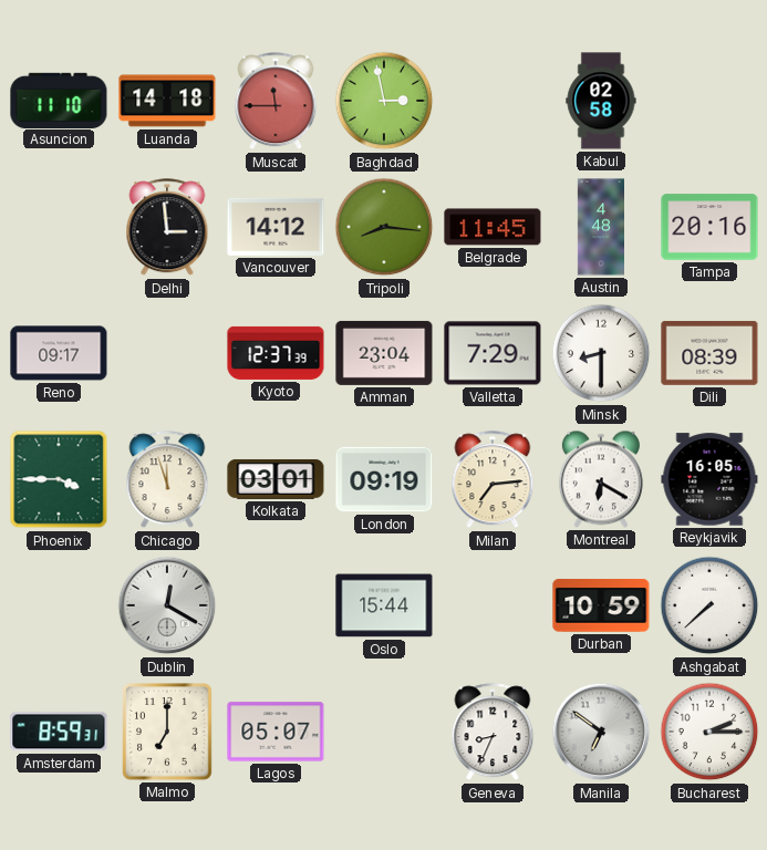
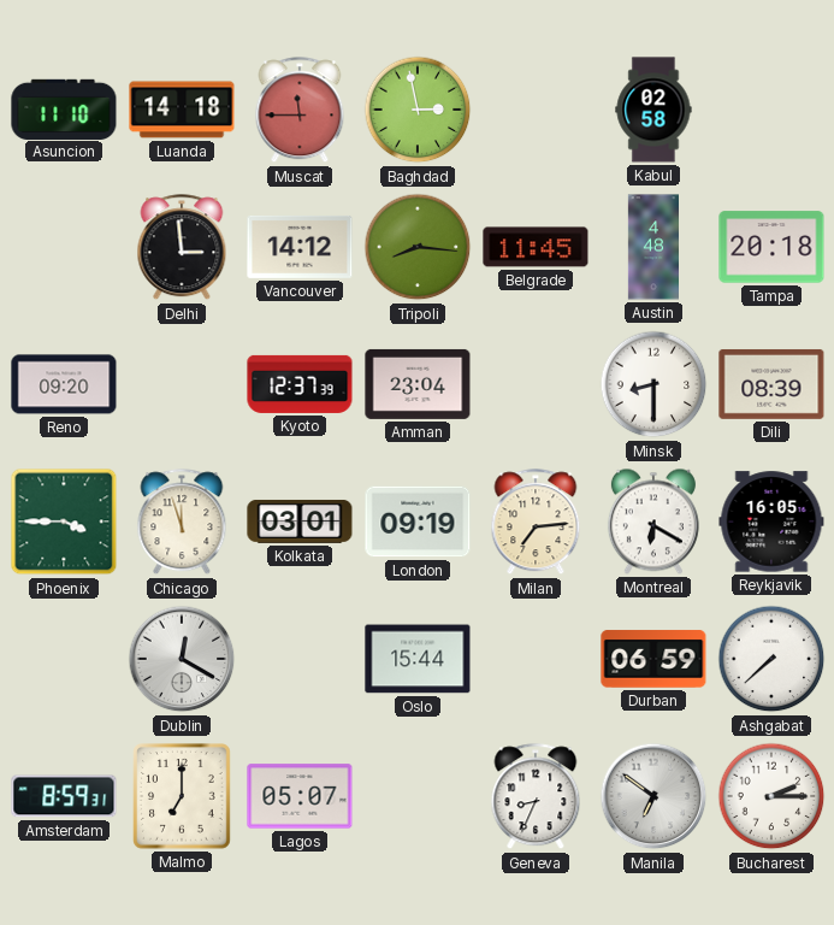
Tampa: 20:16 -> 20:18
Reno: 09:17 -> 09:20
Valletta: 7:29 -> none
Durban: 10:59 -> 06:59
